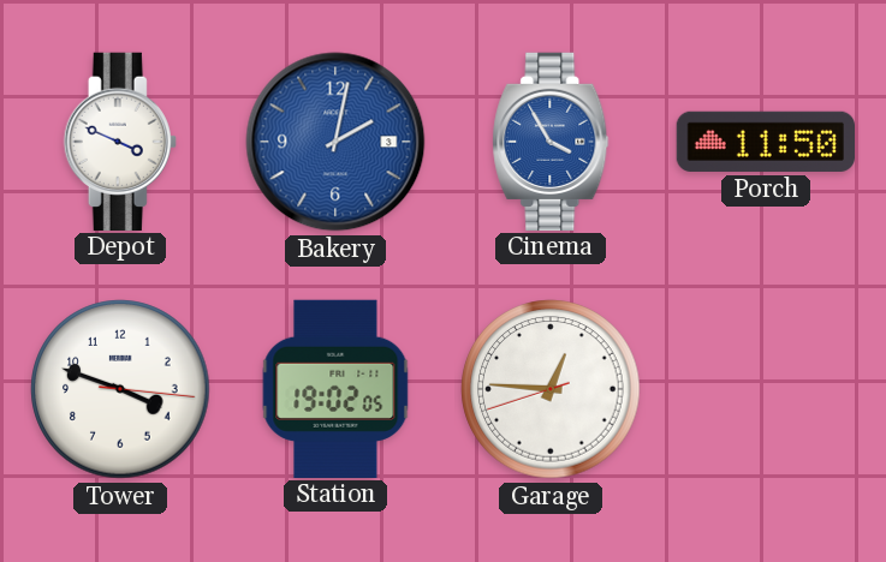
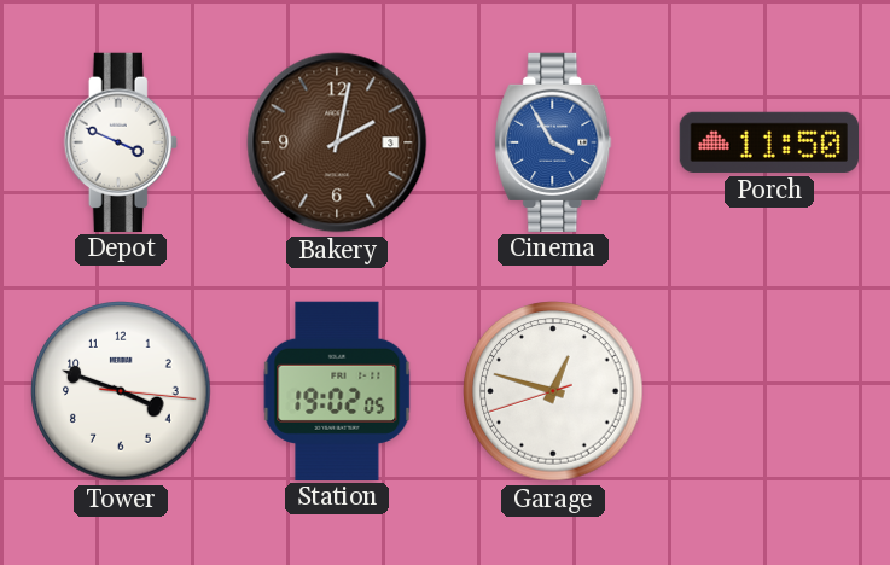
Bakery dial: blue -> brown
Garage: 12:45 -> 12:47
